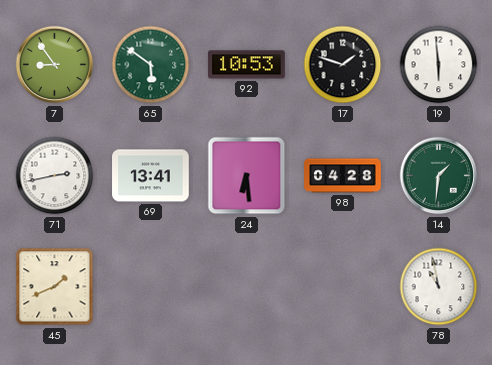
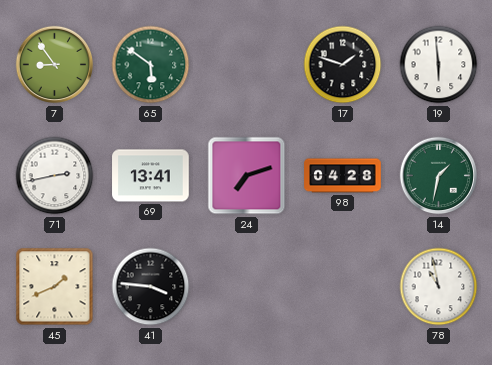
92: 10:53 -> none
24: 6:29 -> 7:12
14: 1:31 -> 1:32
41: none -> 3:46
